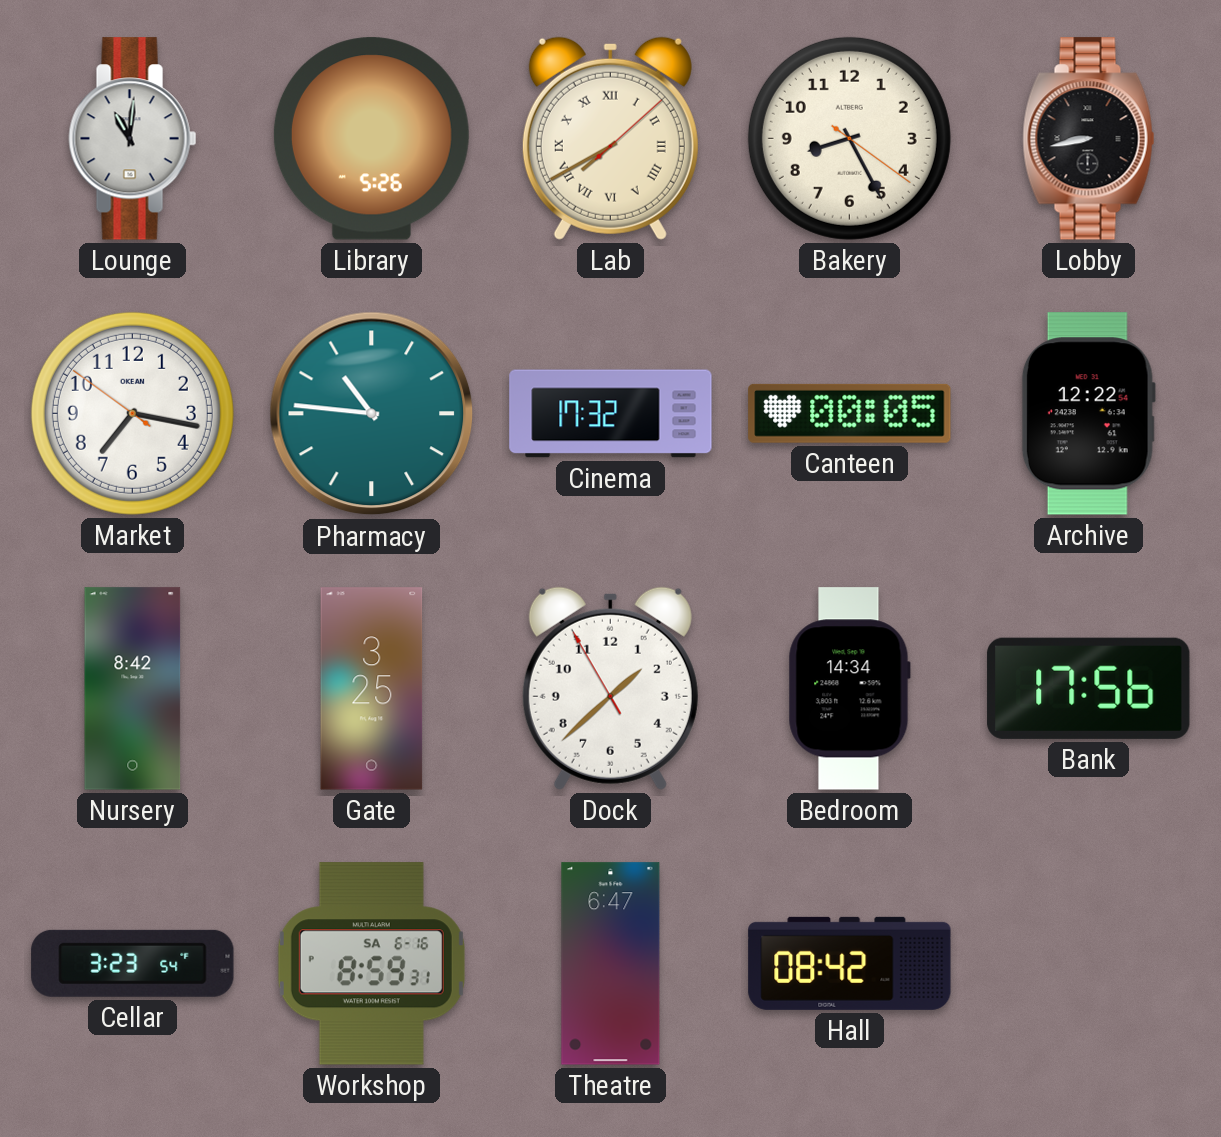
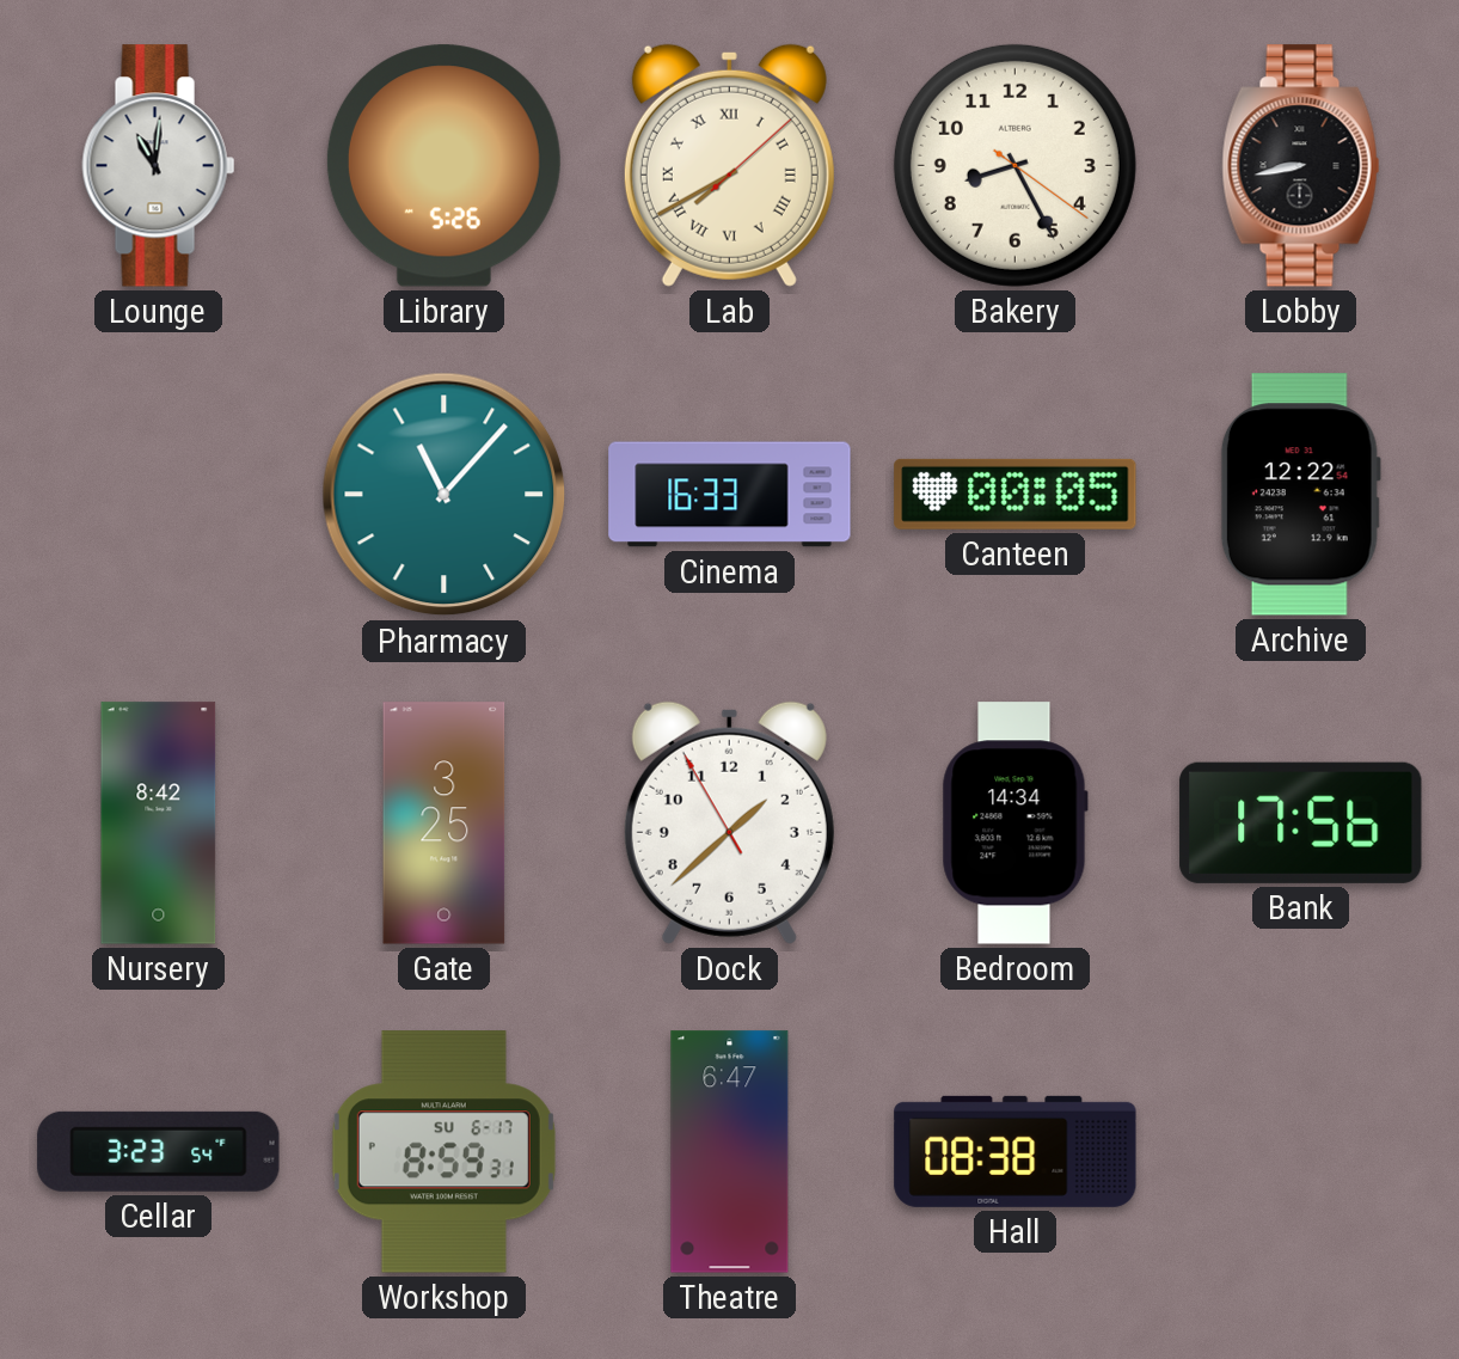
Market: 7:16 -> none
Pharmacy: 10:46 -> 11:07
Cinema: 17:32 -> 16:33
Workshop date: SA 6-16 -> SU 6-17
Hall: 08:42 -> 08:38
